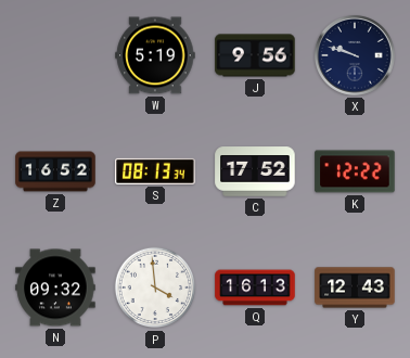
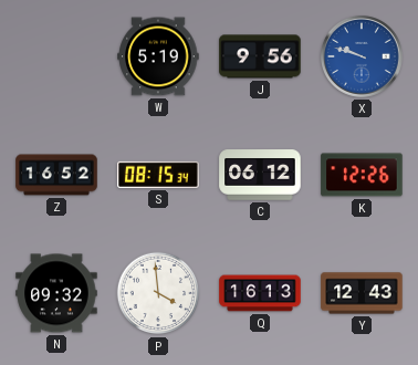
X dial: navy -> blue
S: 08:13 -> 08:15
C: 17:52 -> 06:12
K: 12:22 -> 12:26
